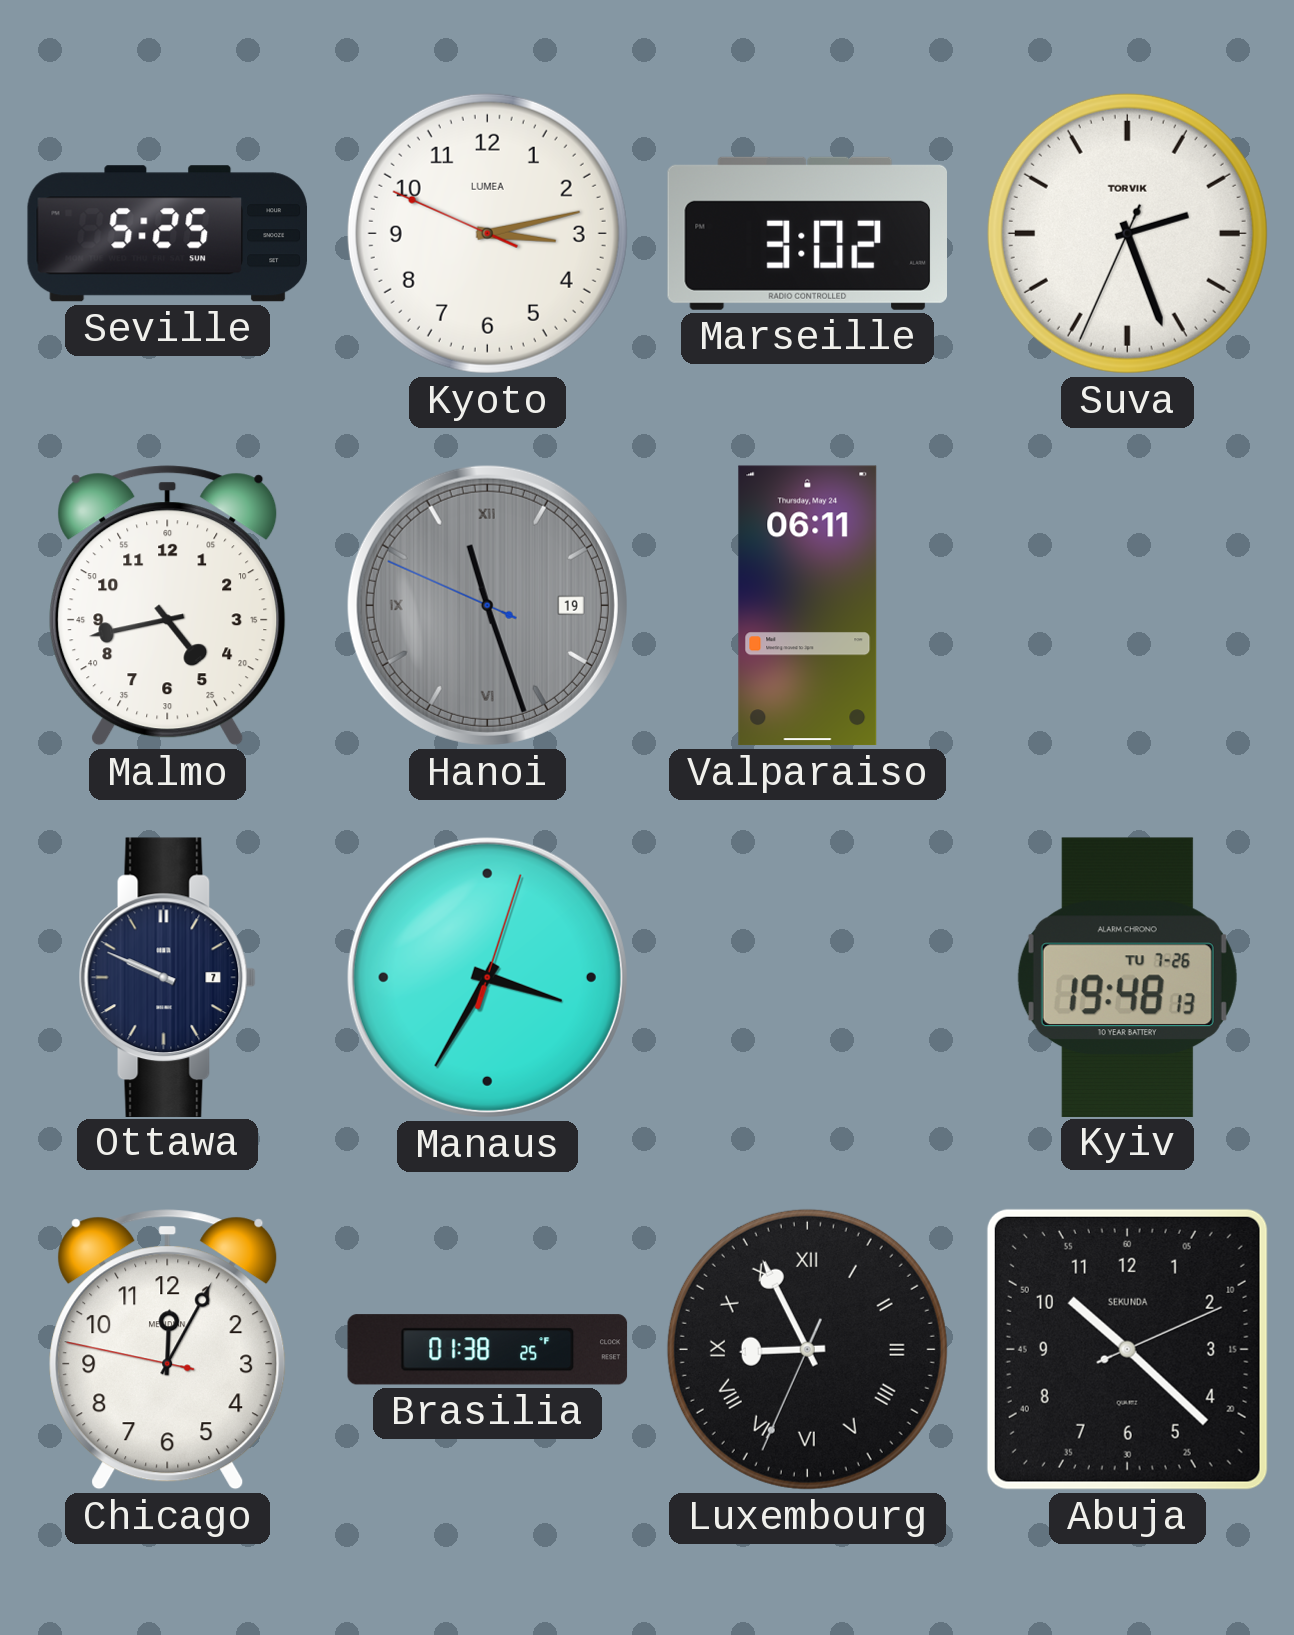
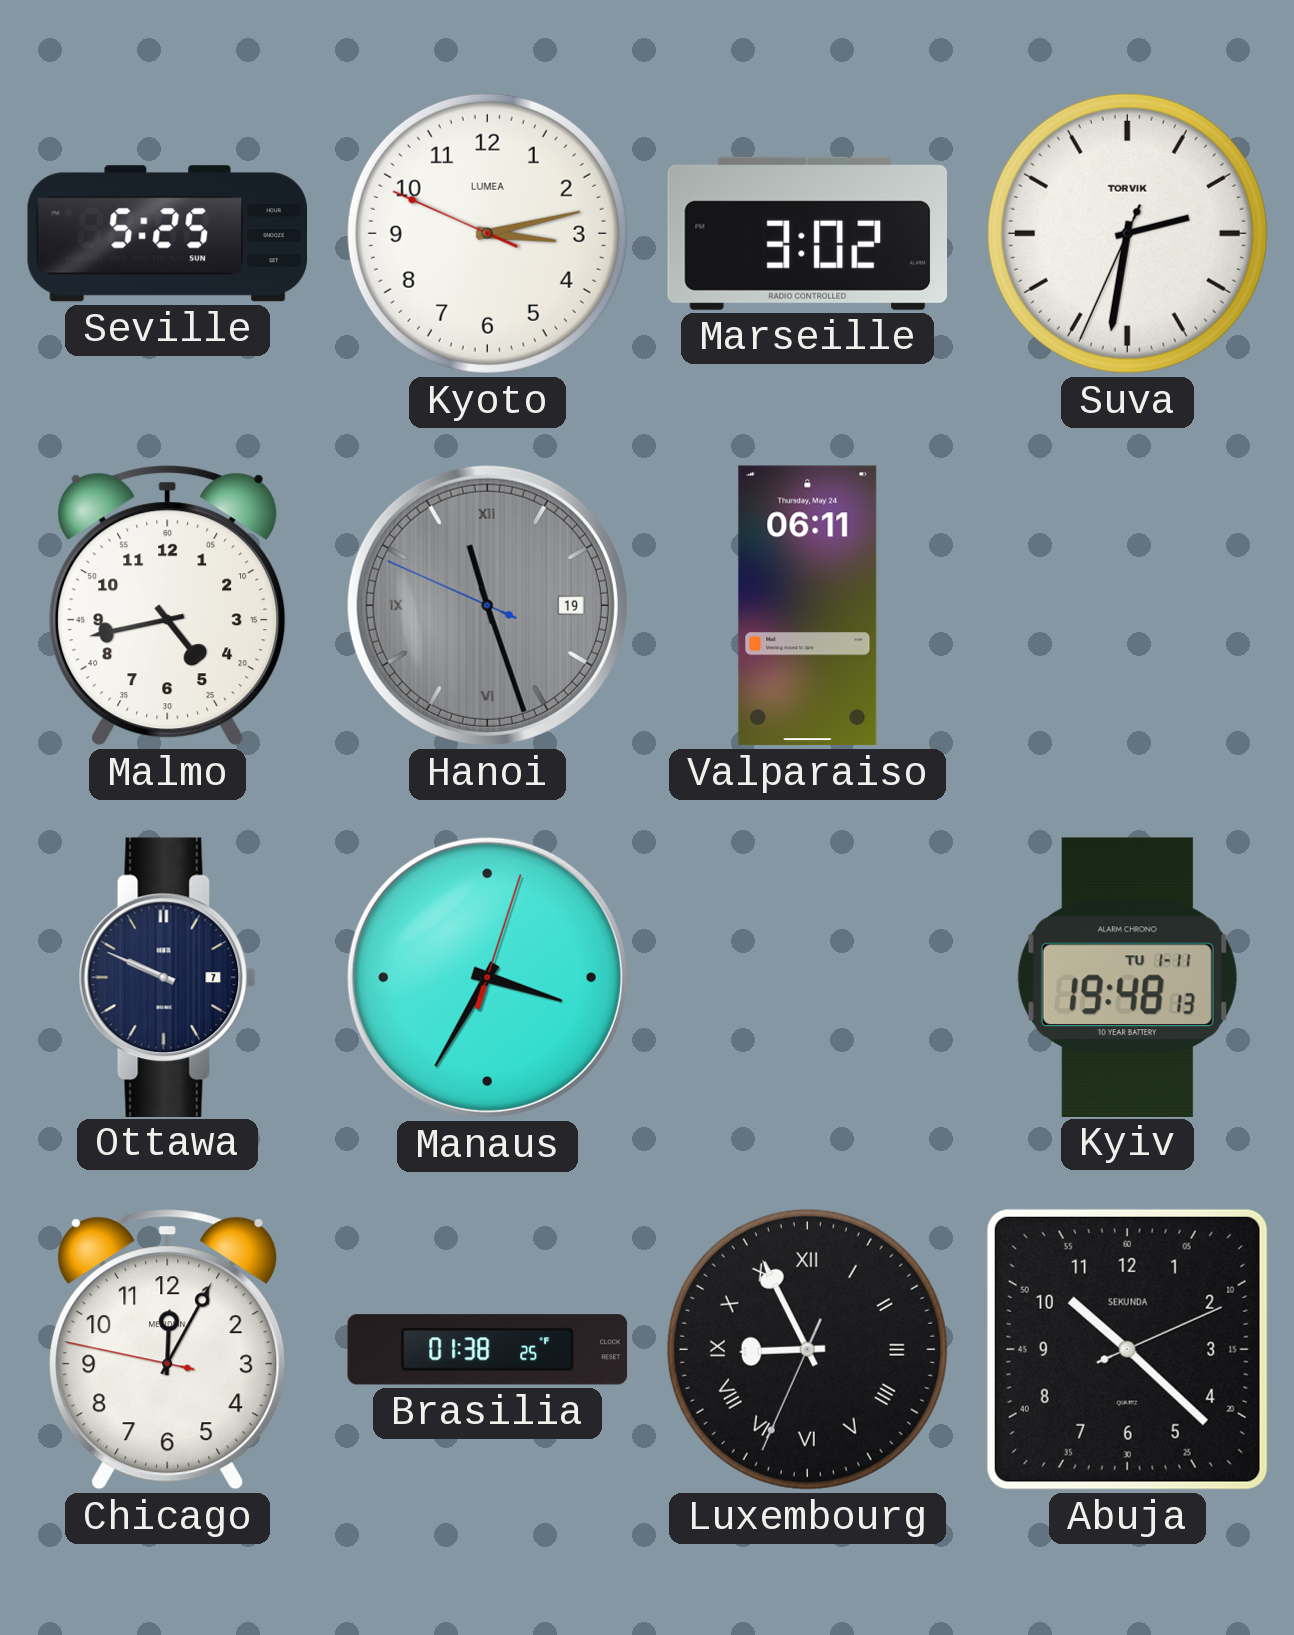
Suva: 2:26 -> 2:31
Kyiv date: TU 7-26 -> TU 1-11
